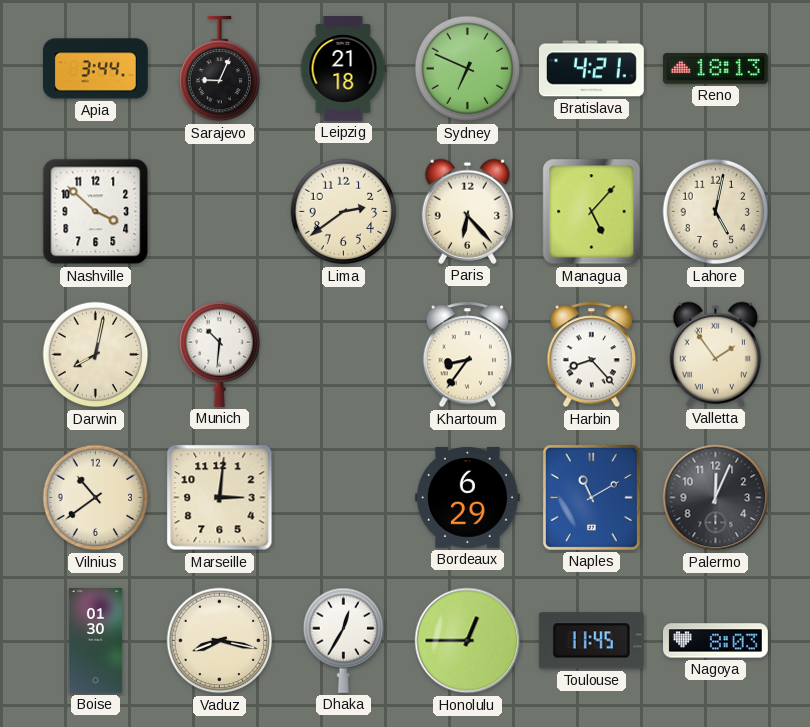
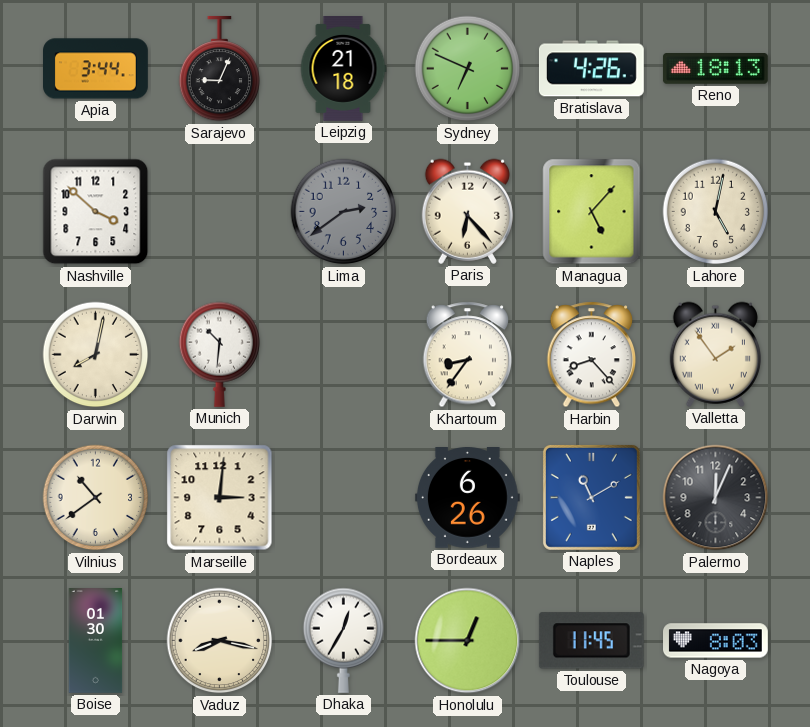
Bratislava: 4:21 -> 4:26
Lima dial: cream -> grey
Bordeaux: 6:29 -> 6:26
